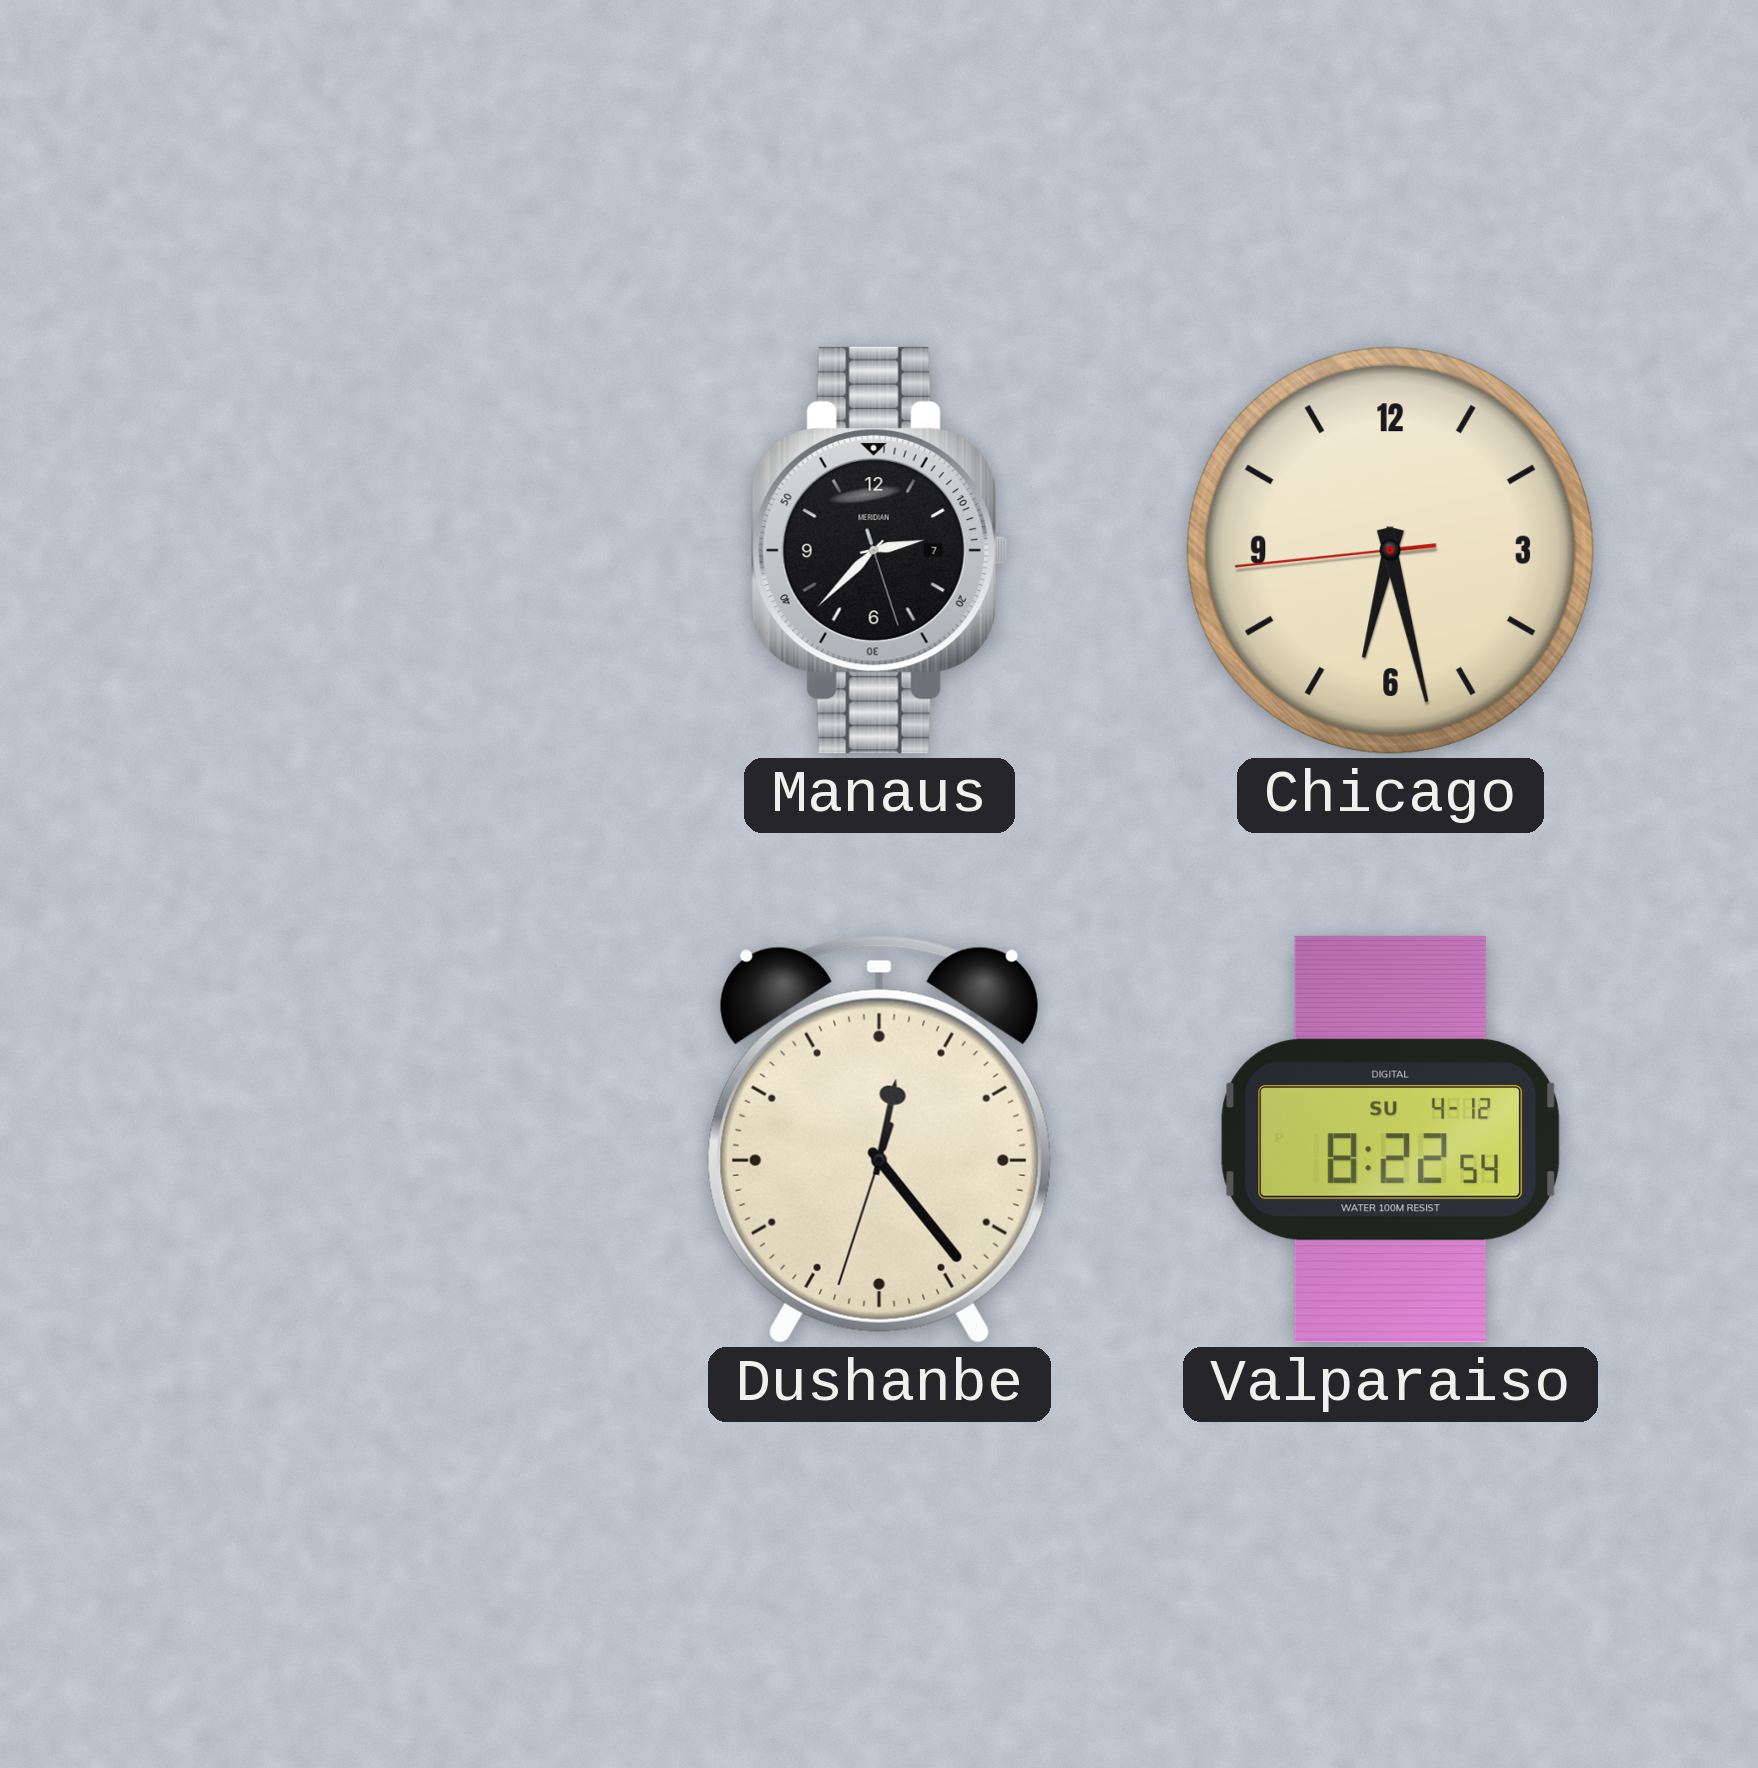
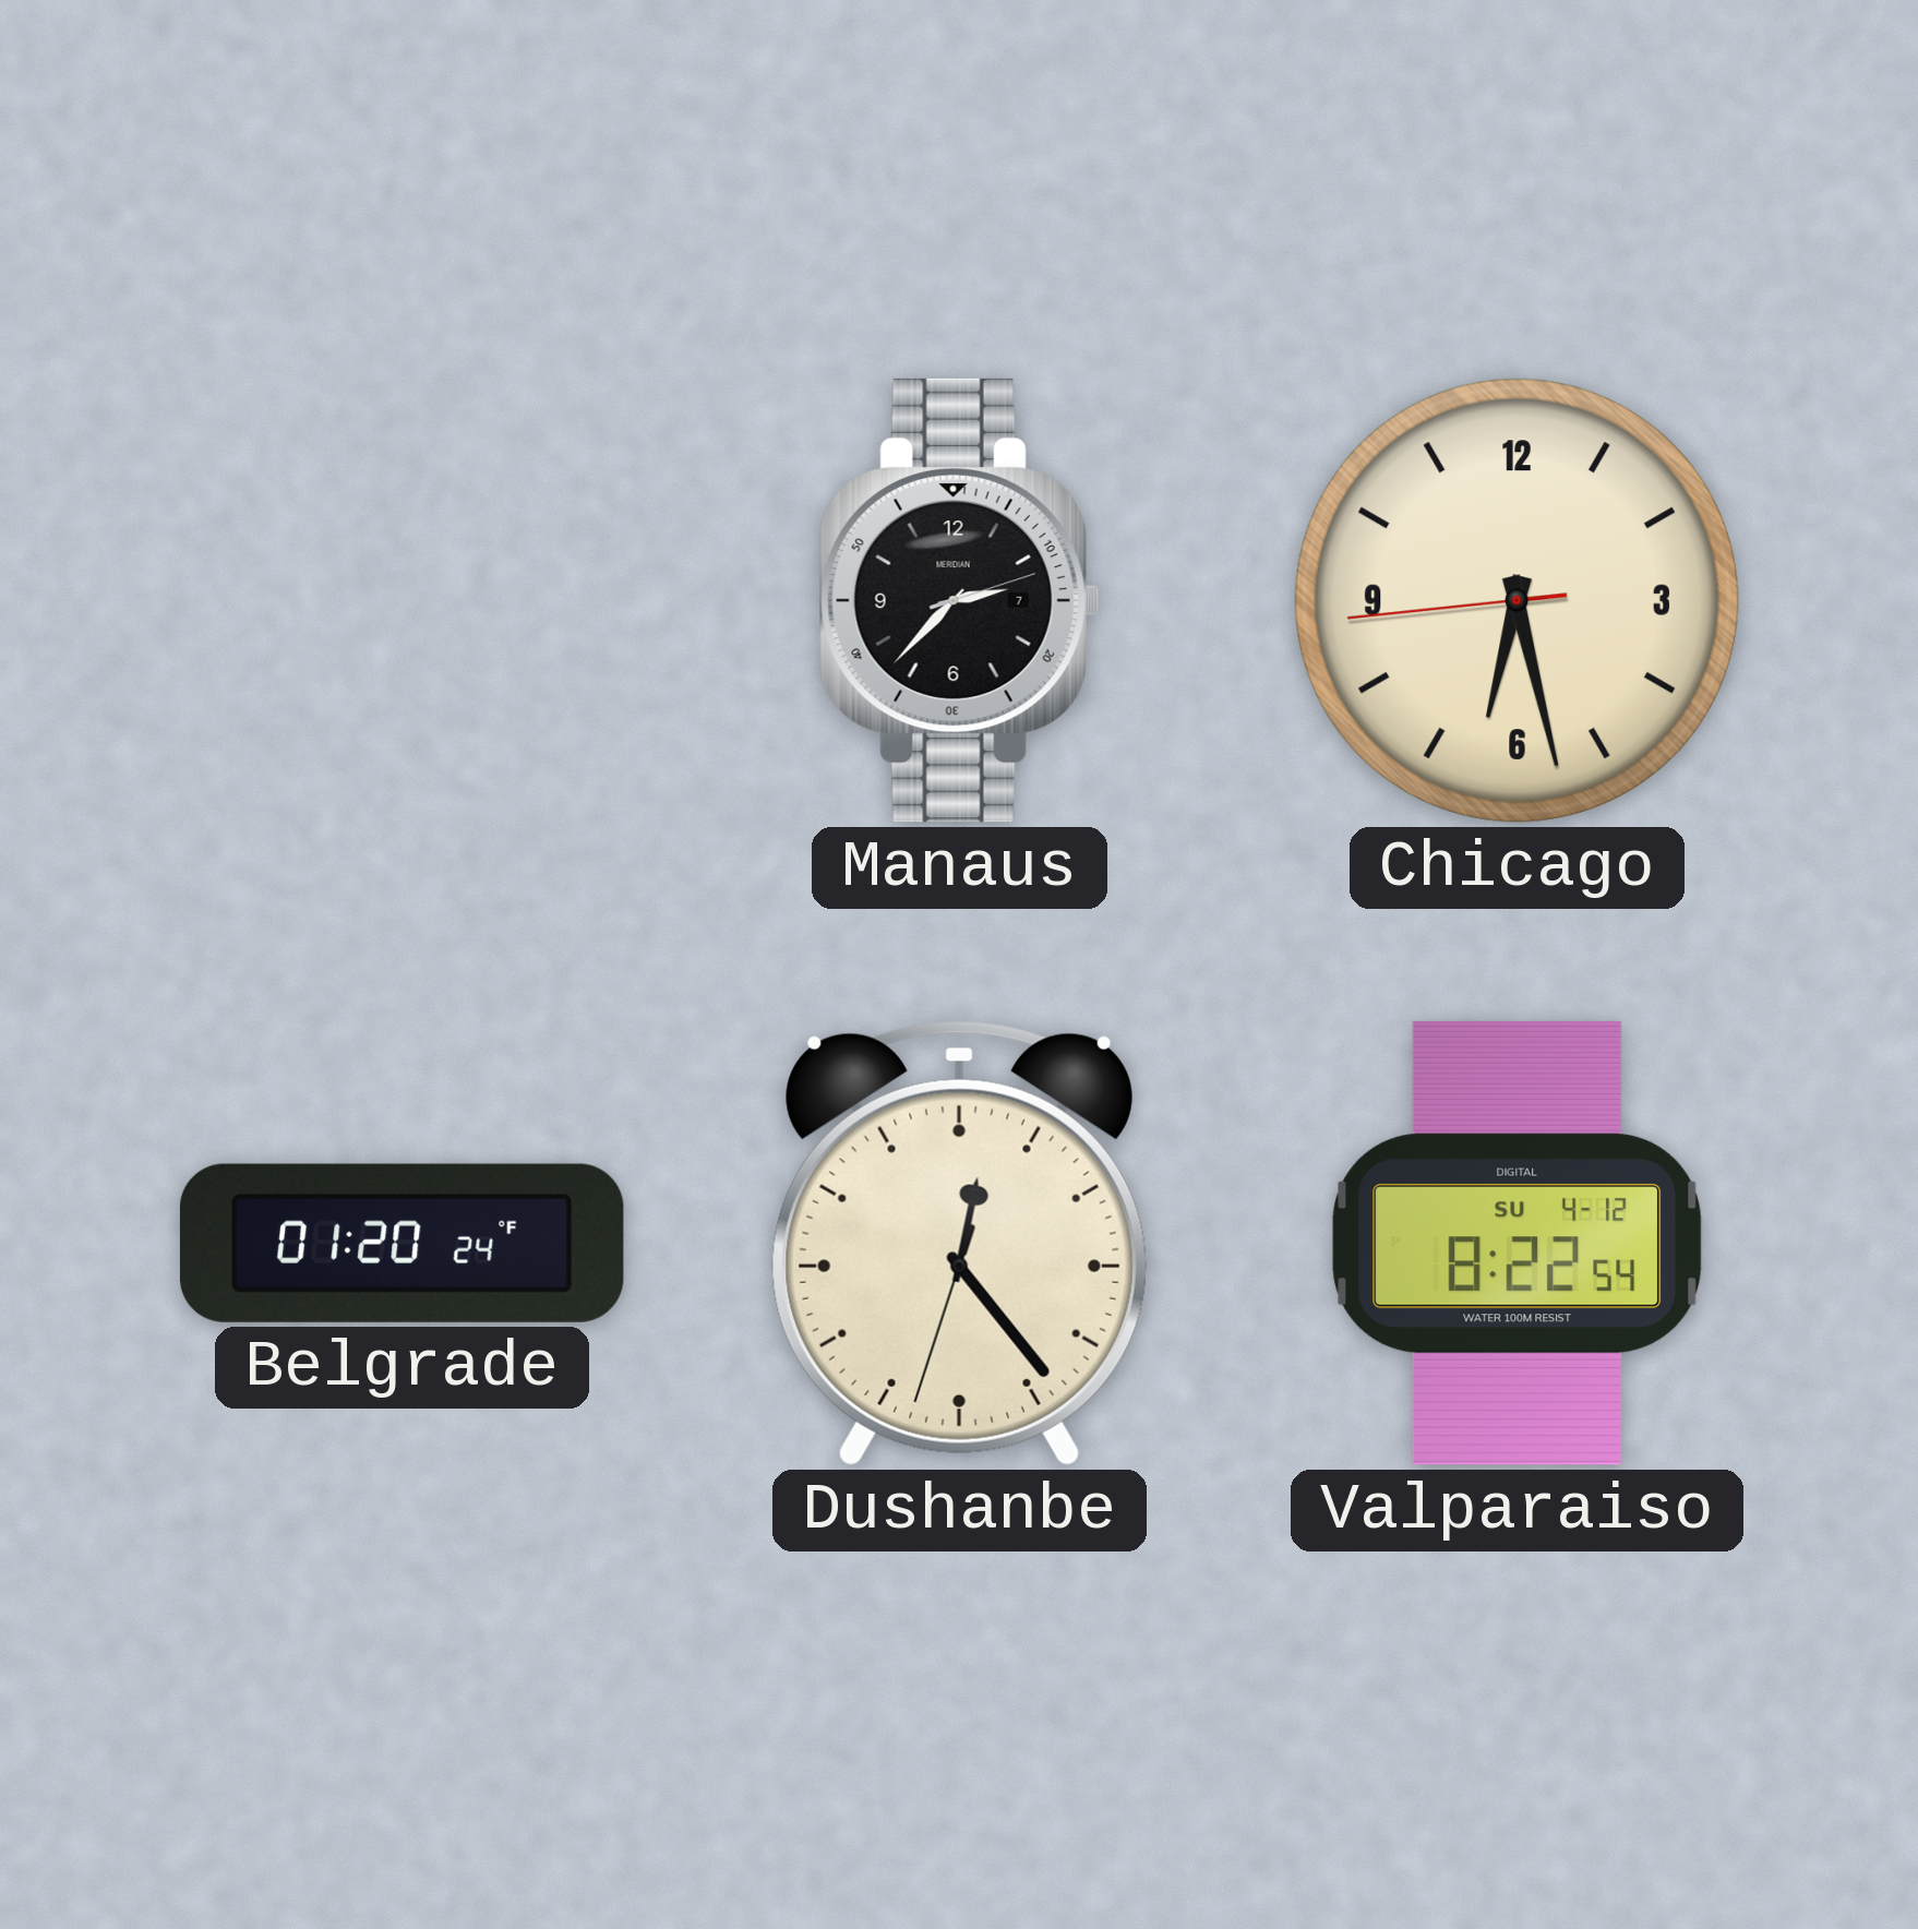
Manaus: 2:37:27 -> 2:37:12
Belgrade: none -> 01:20
